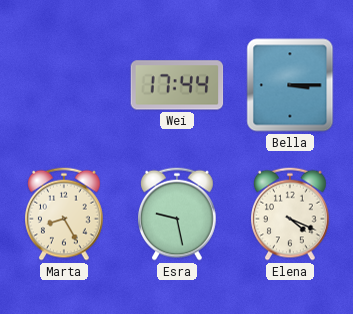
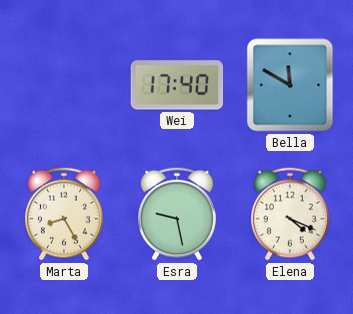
Wei: 17:44 -> 17:40
Bella: 3:15 -> 11:50
